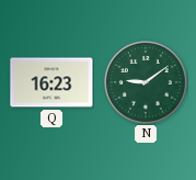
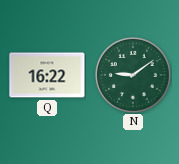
Q: 16:23 -> 16:22
